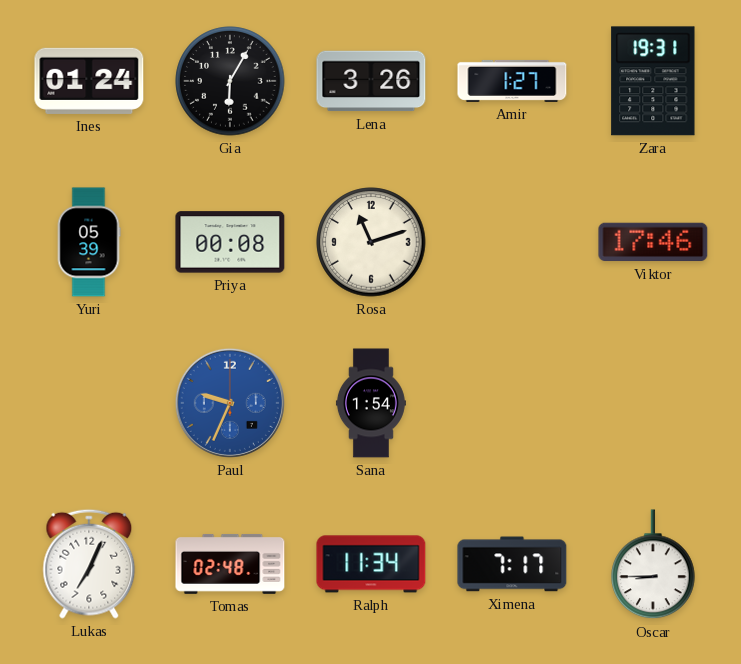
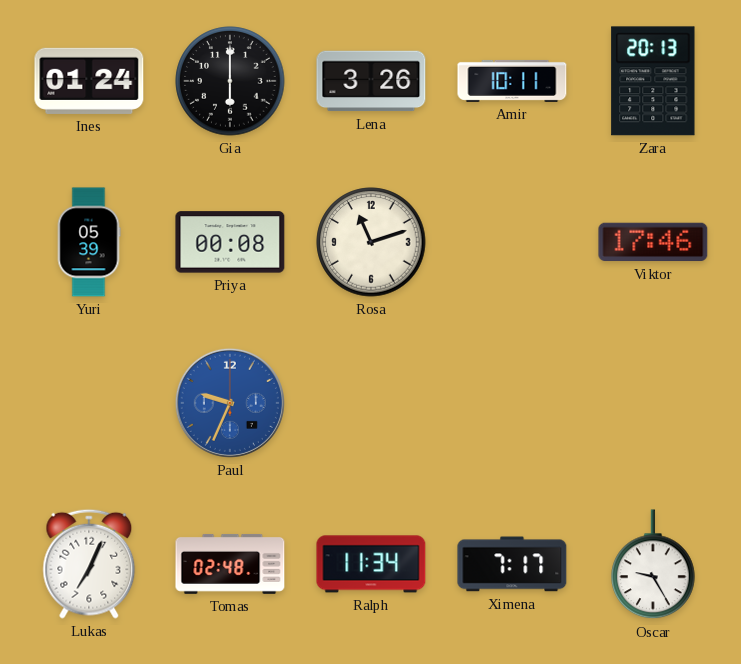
Gia: 6:05 -> 6:00
Amir: 1:27 -> 10:11
Zara: 19:31 -> 20:13
Sana: 1:54 -> none
Oscar: 8:45 -> 9:25
